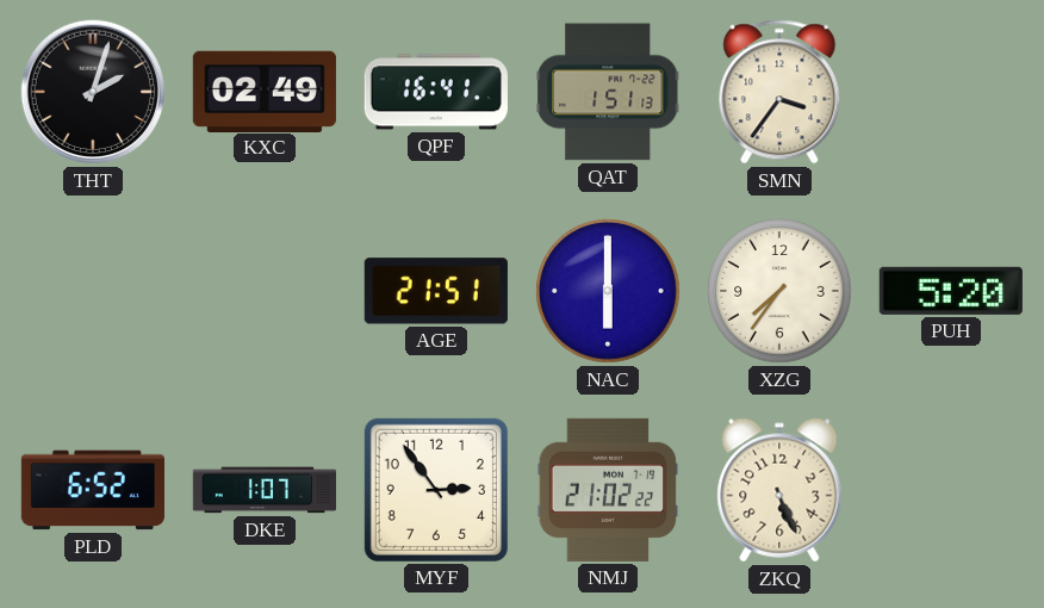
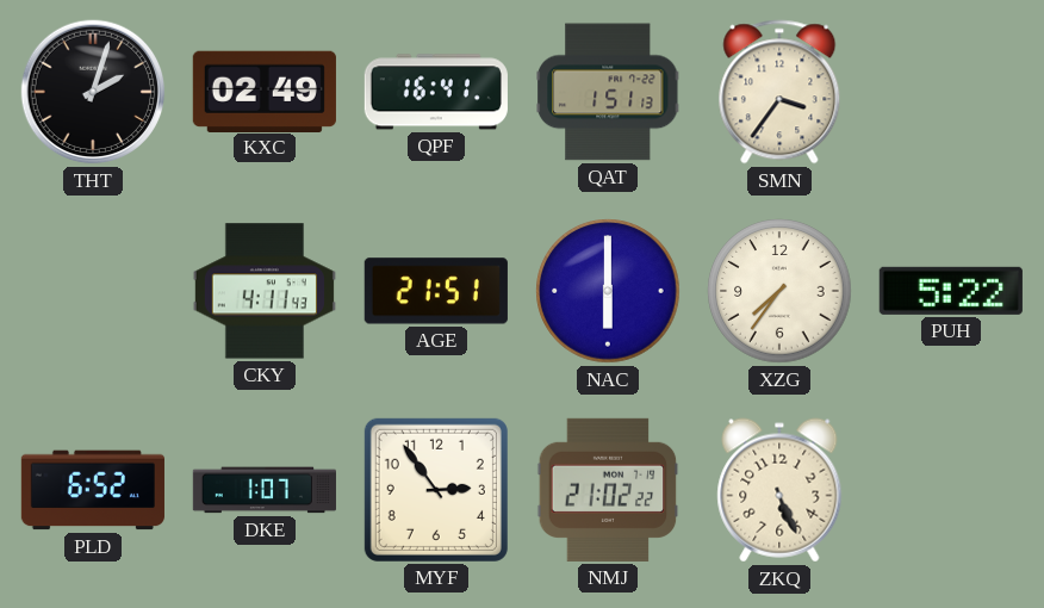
CKY: none -> 4:11
PUH: 5:20 -> 5:22
